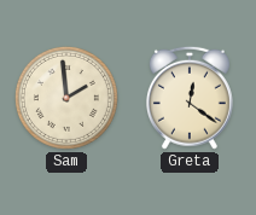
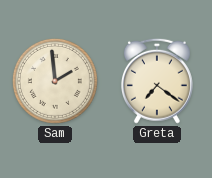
Greta: 12:21 -> 7:21
